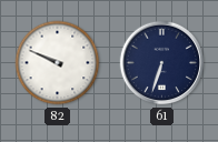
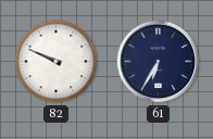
61: 6:33 -> 6:35
